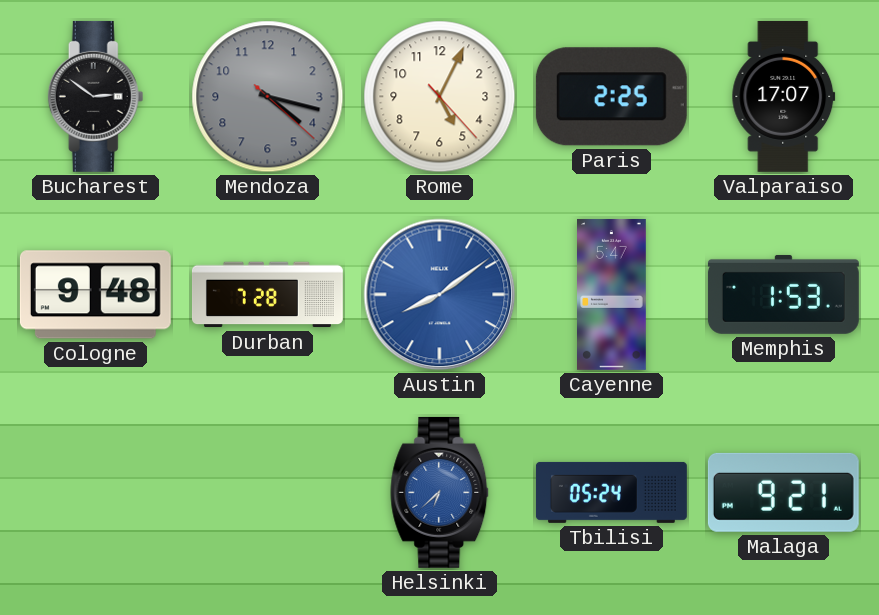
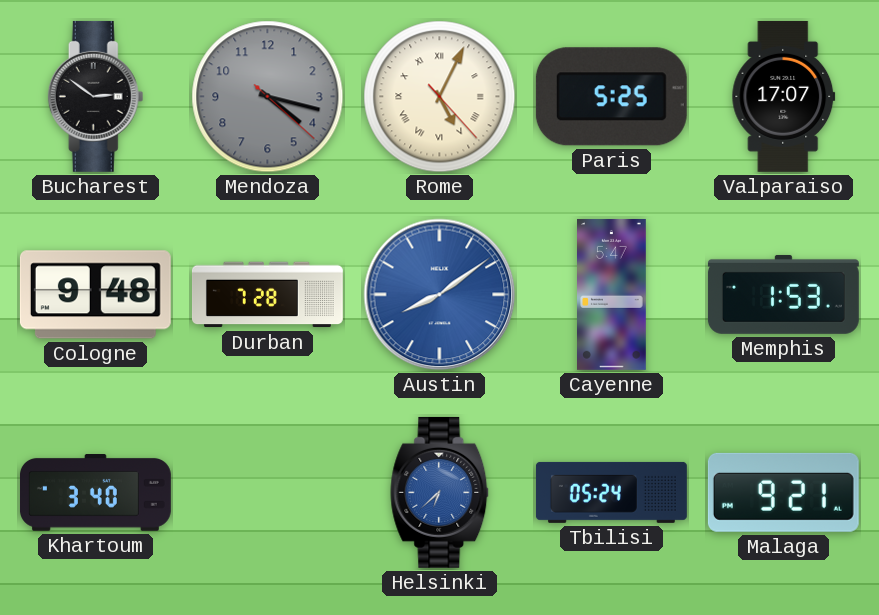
Rome numerals: Arabic -> Roman
Paris: 2:25 -> 5:25
Khartoum: none -> 3:40
